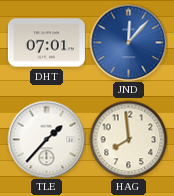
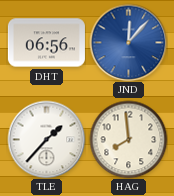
DHT: 07:01 -> 06:56
